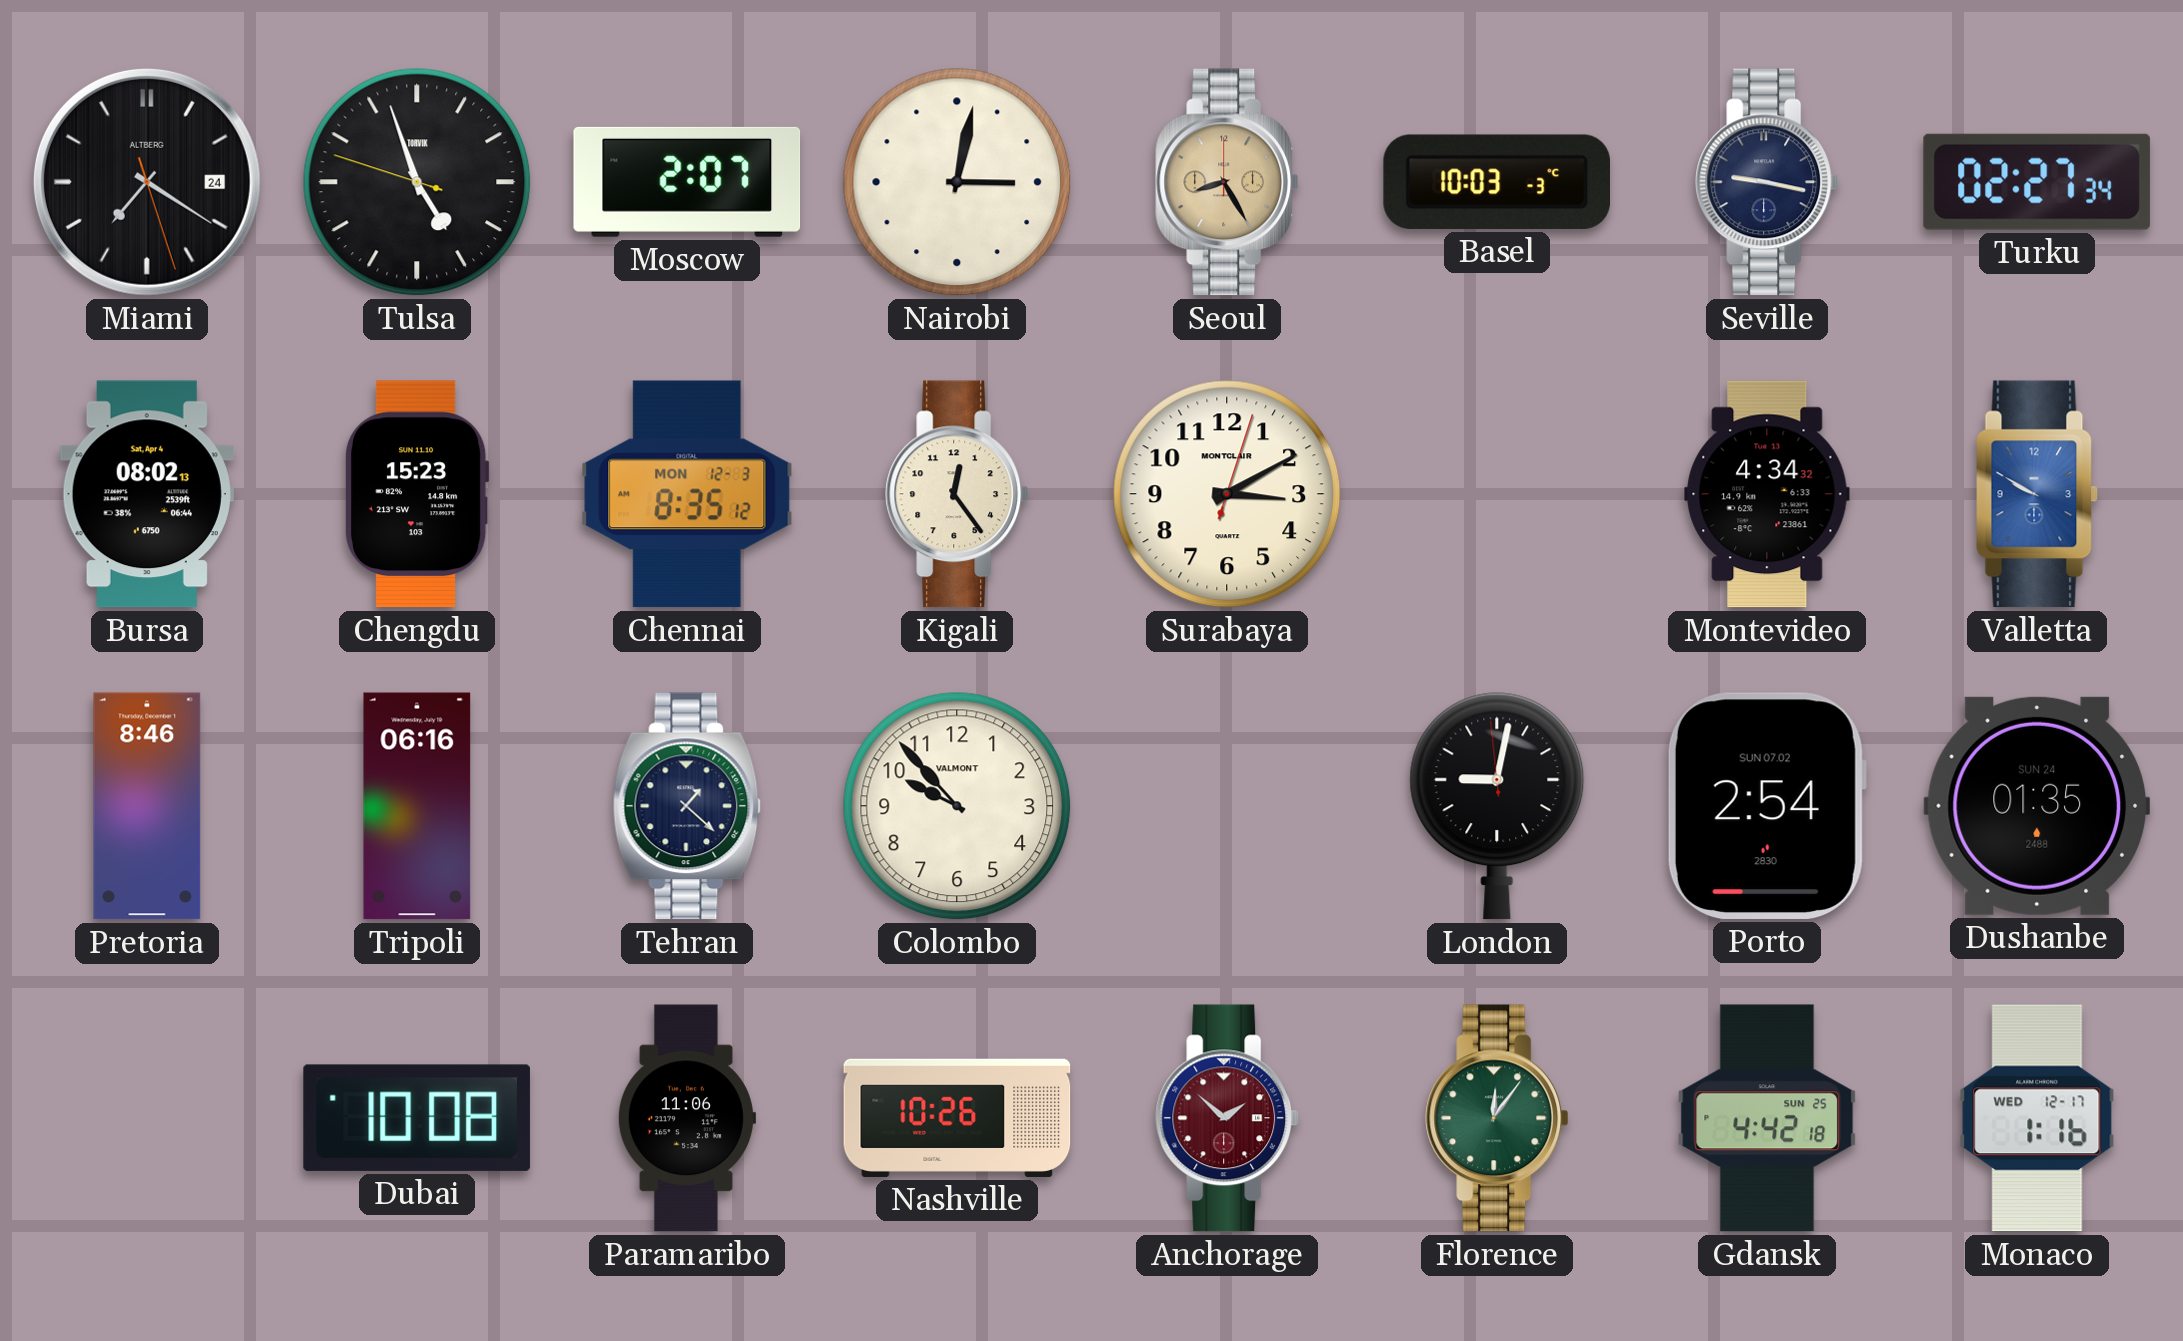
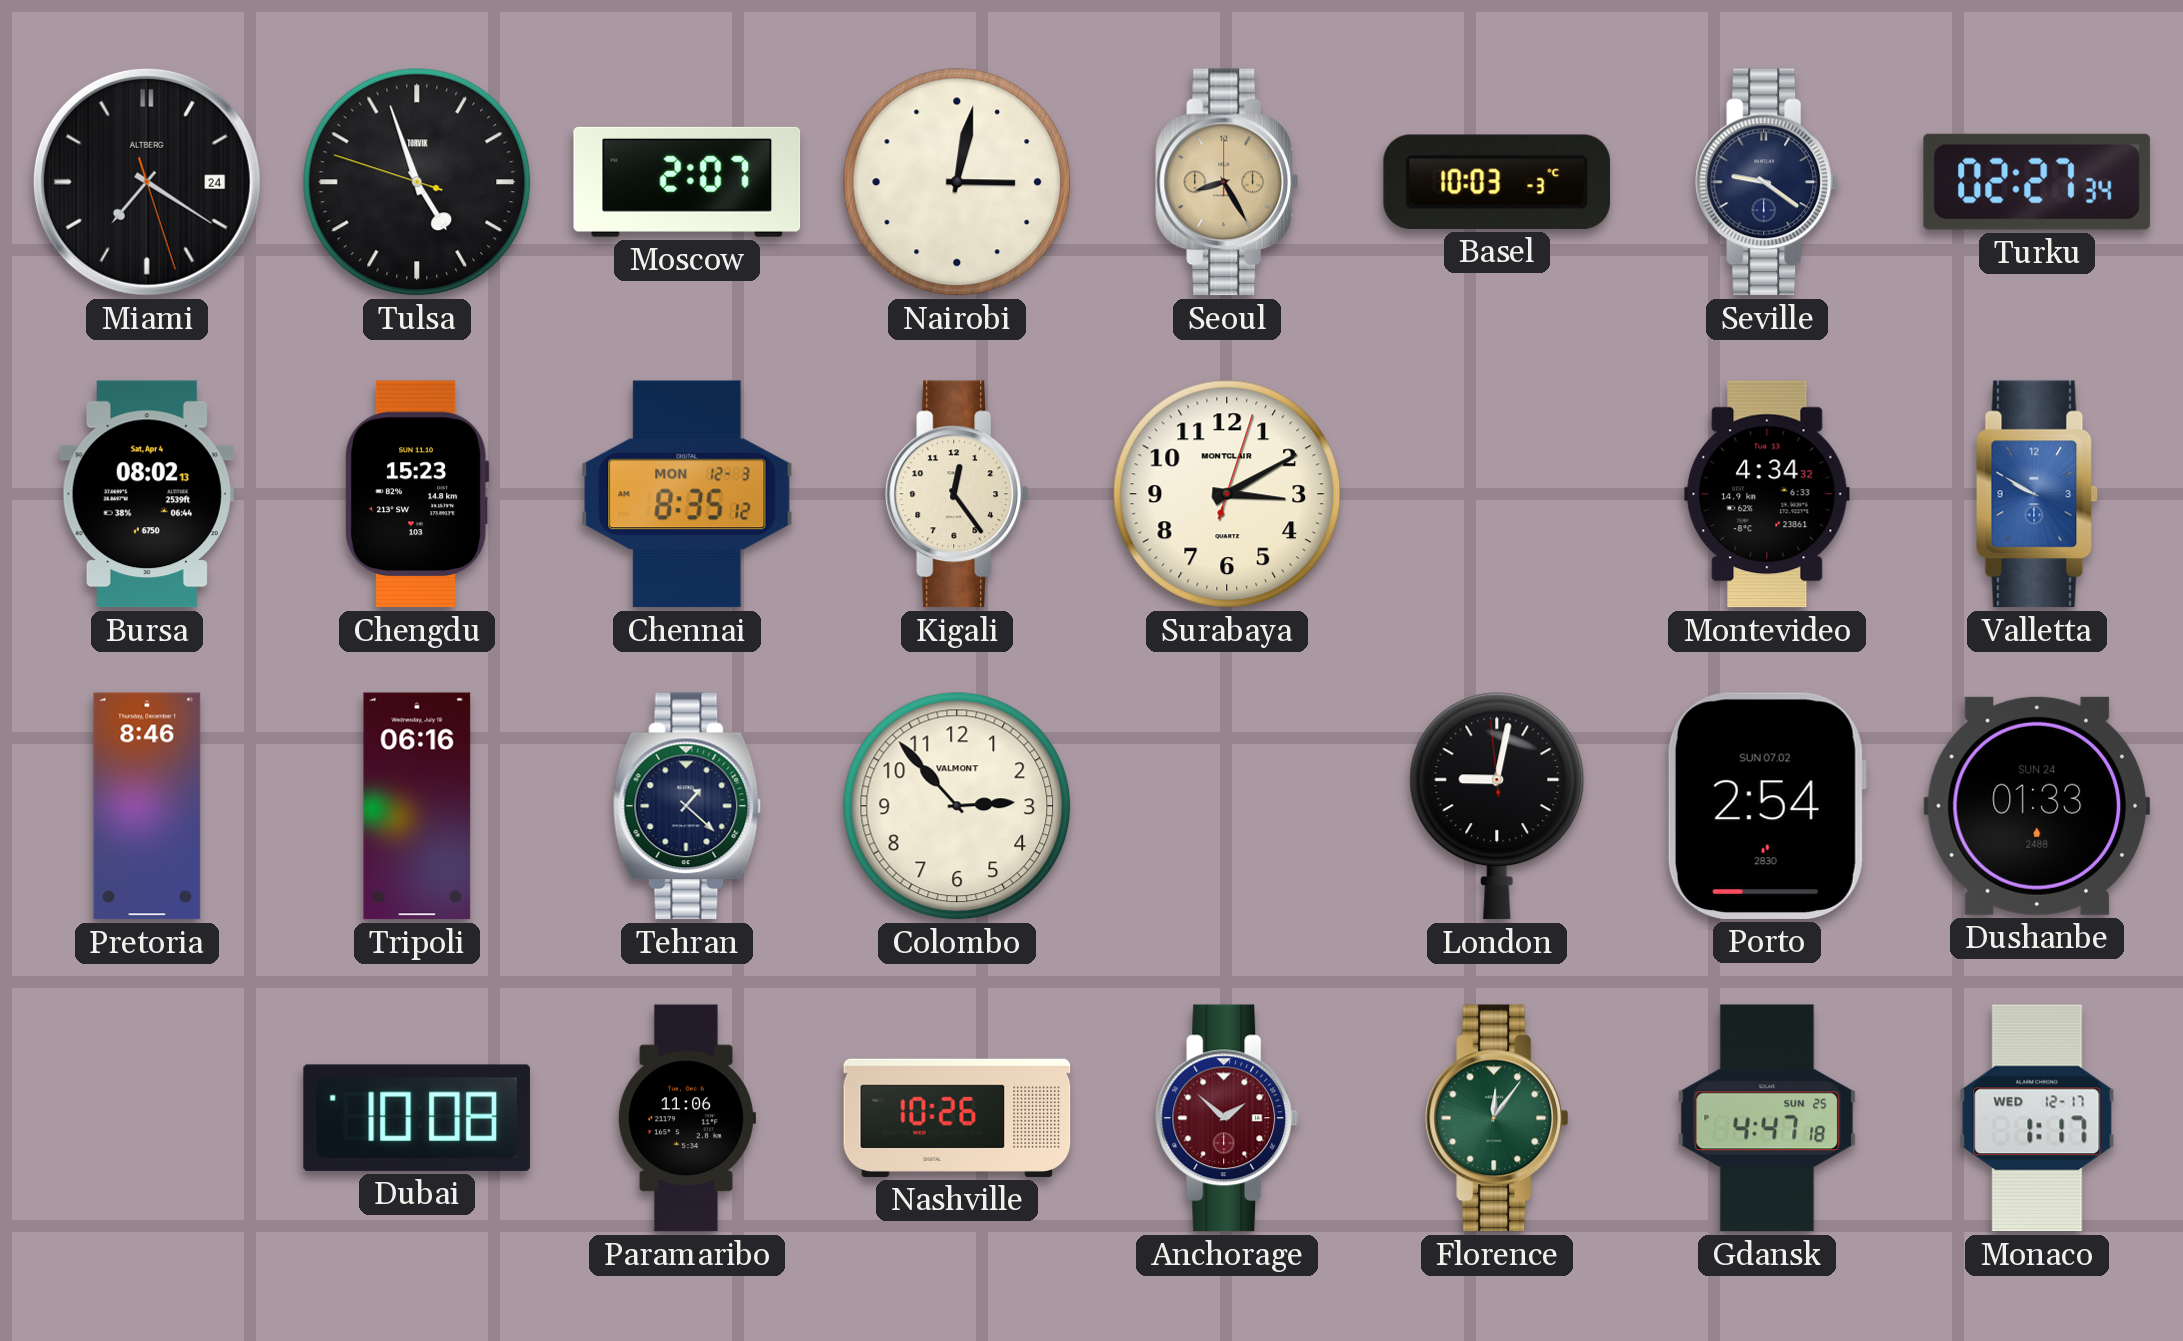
Seville: 9:17 -> 9:21
Colombo: 9:53 -> 2:53
Dushanbe: 01:35 -> 01:33
Gdansk: 4:42 -> 4:47
Monaco: 1:16 -> 1:17
